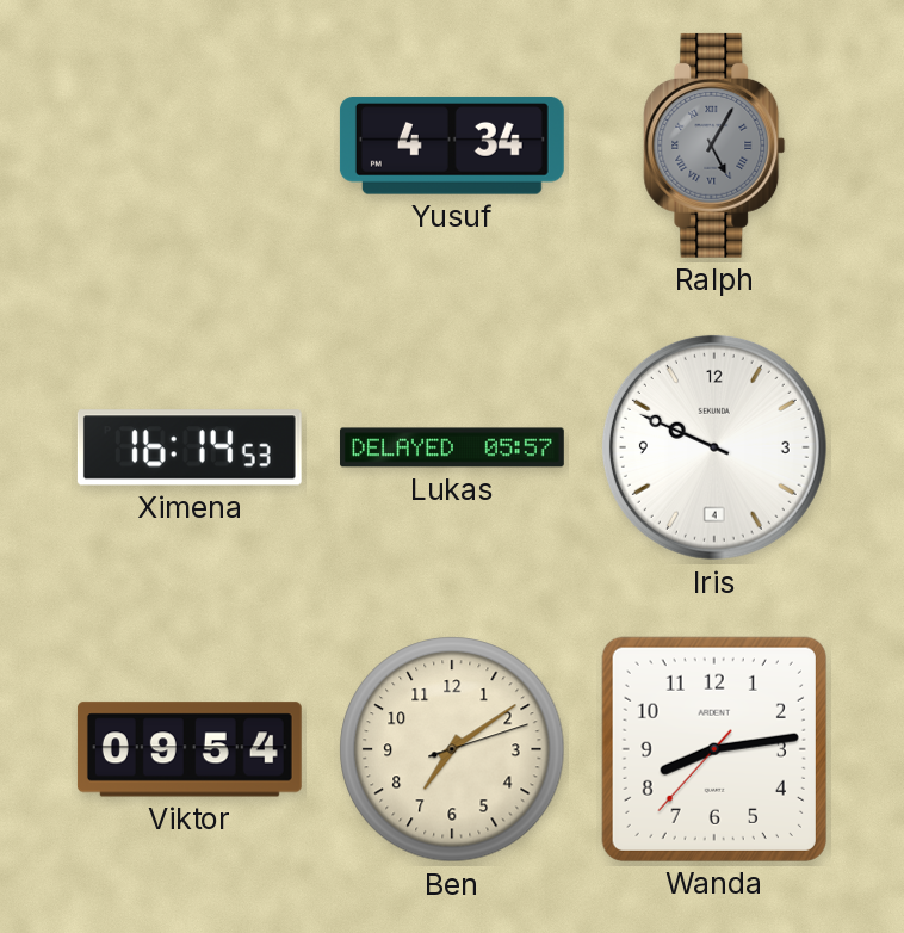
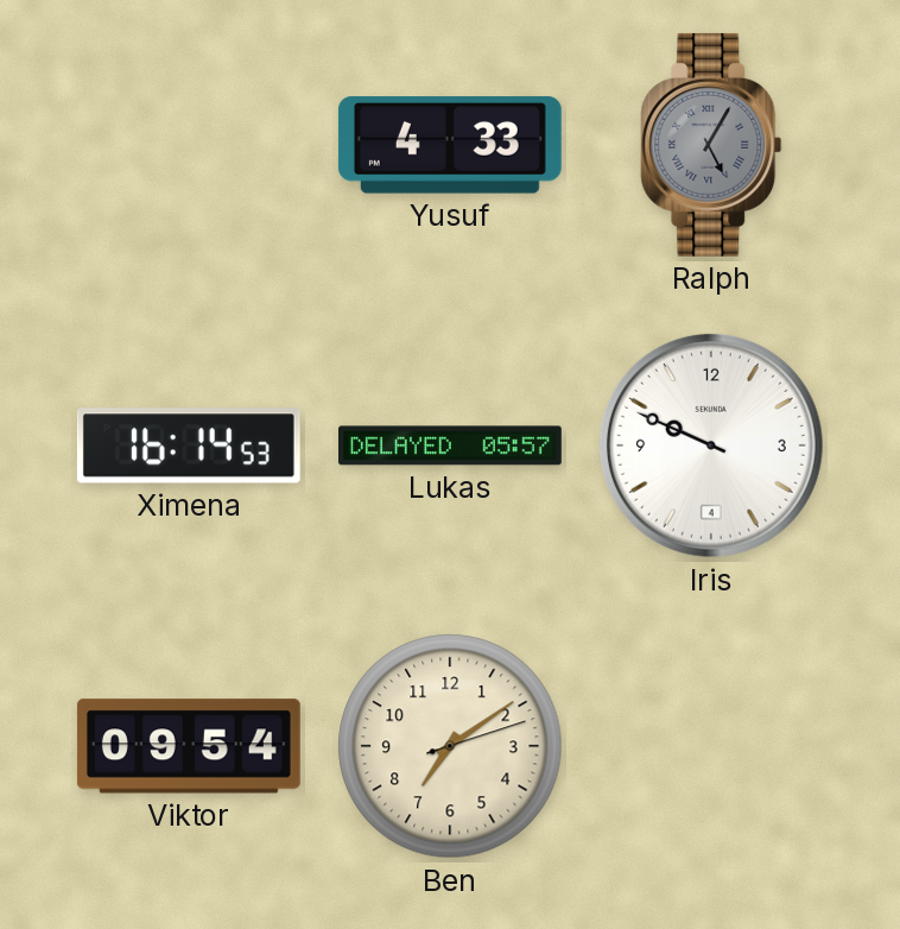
Yusuf: 4:34 -> 4:33
Wanda: 8:13 -> none
